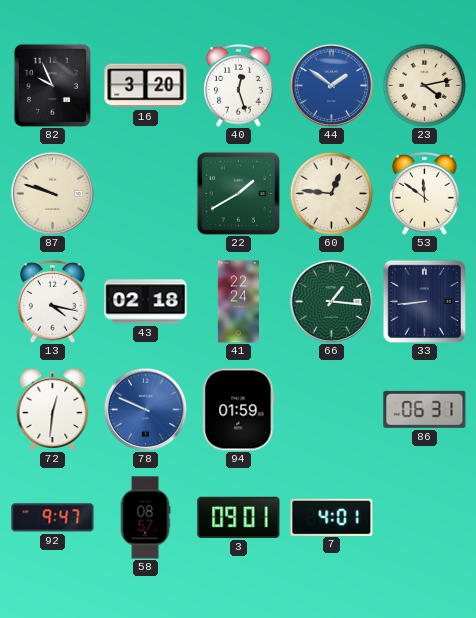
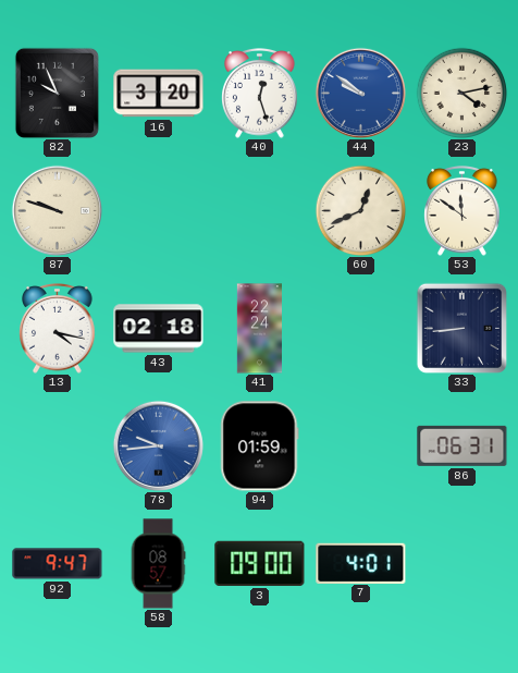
44: 1:51 -> 9:51
22: 1:40 -> none
60: 12:46 -> 12:41
66: 1:16 -> none
72: 12:31 -> none
78: 9:49 -> 9:44
3: 09:01 -> 09:00
